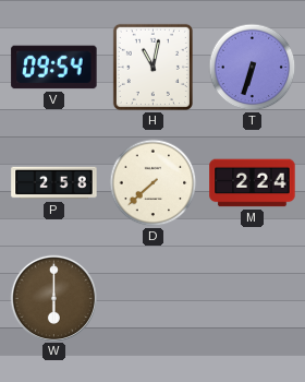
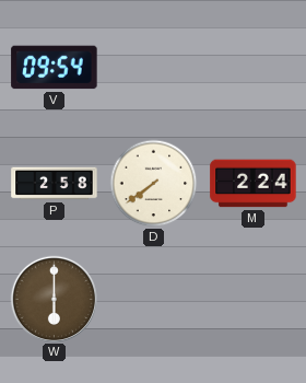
H: 11:02 -> none
T: 6:33 -> none
D: 7:38 -> 7:39
